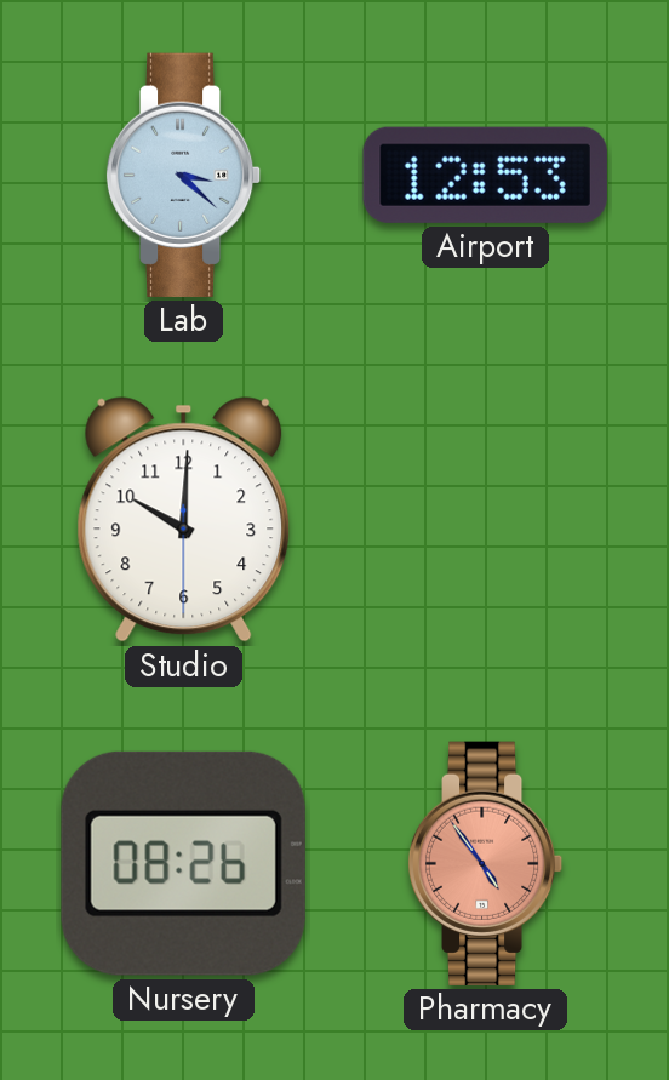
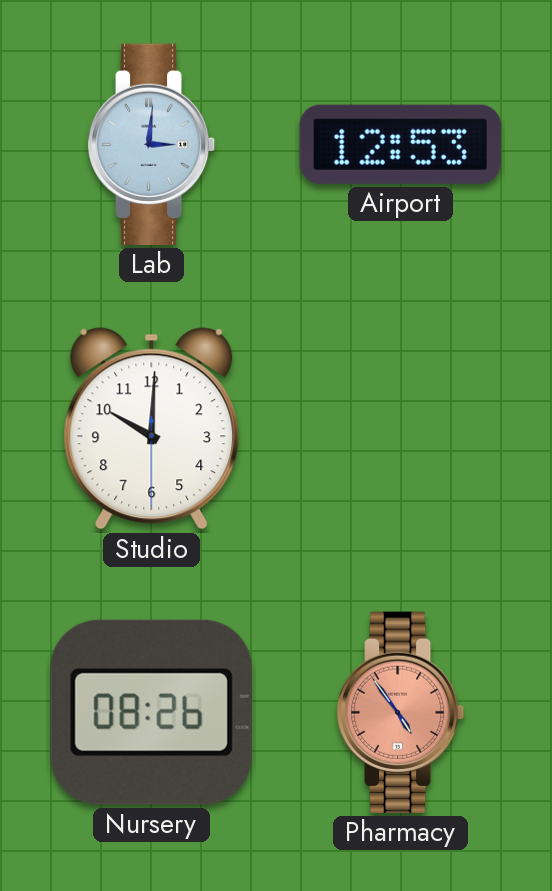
Lab: 3:22 -> 3:01
